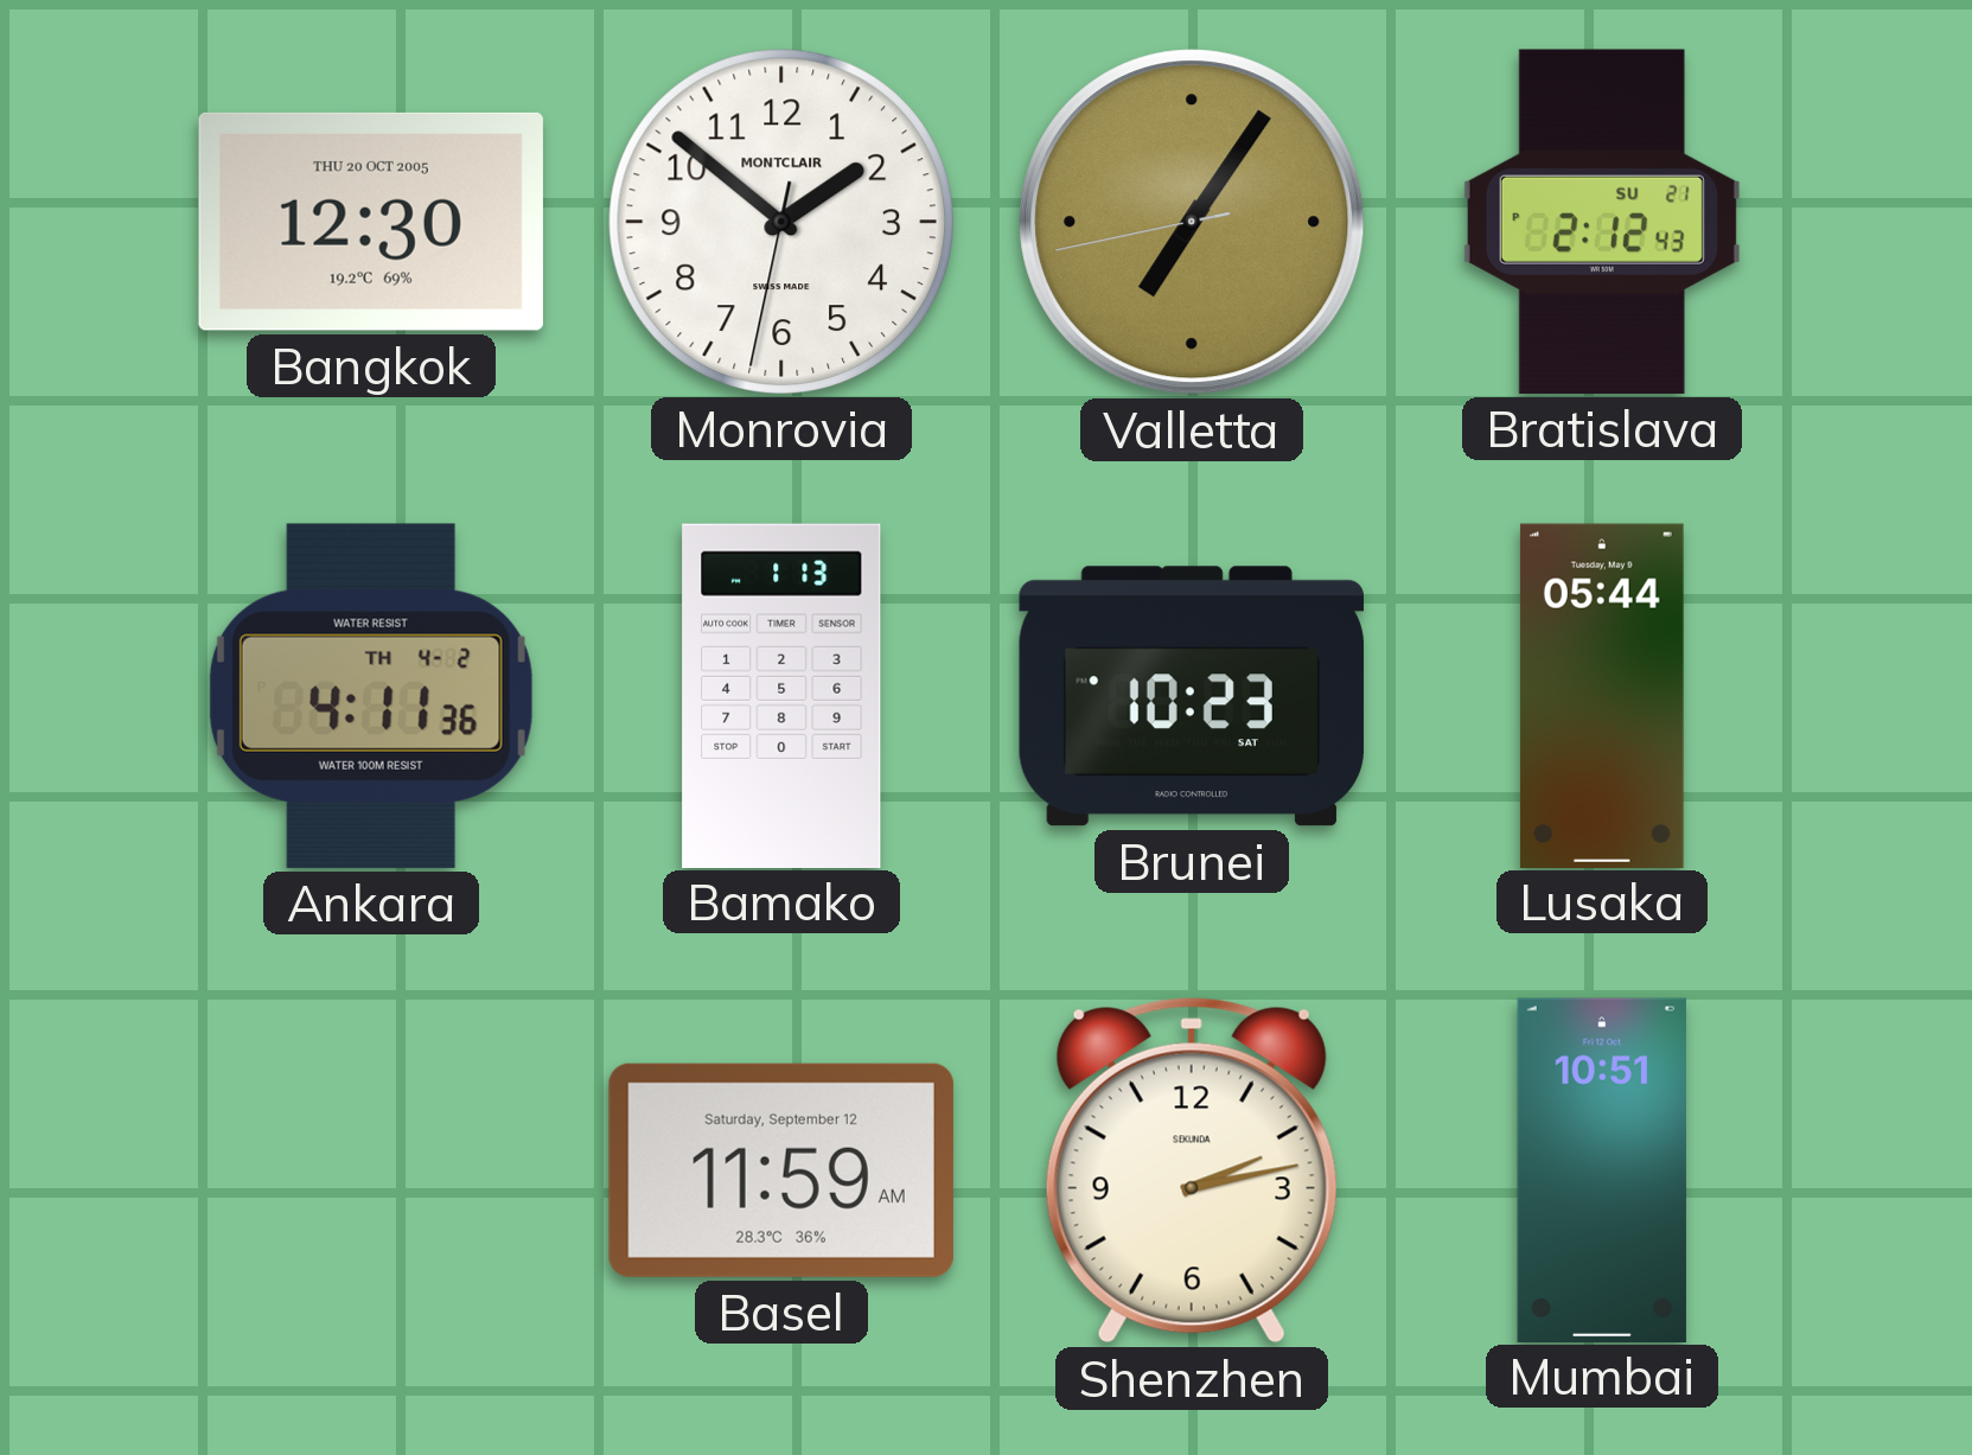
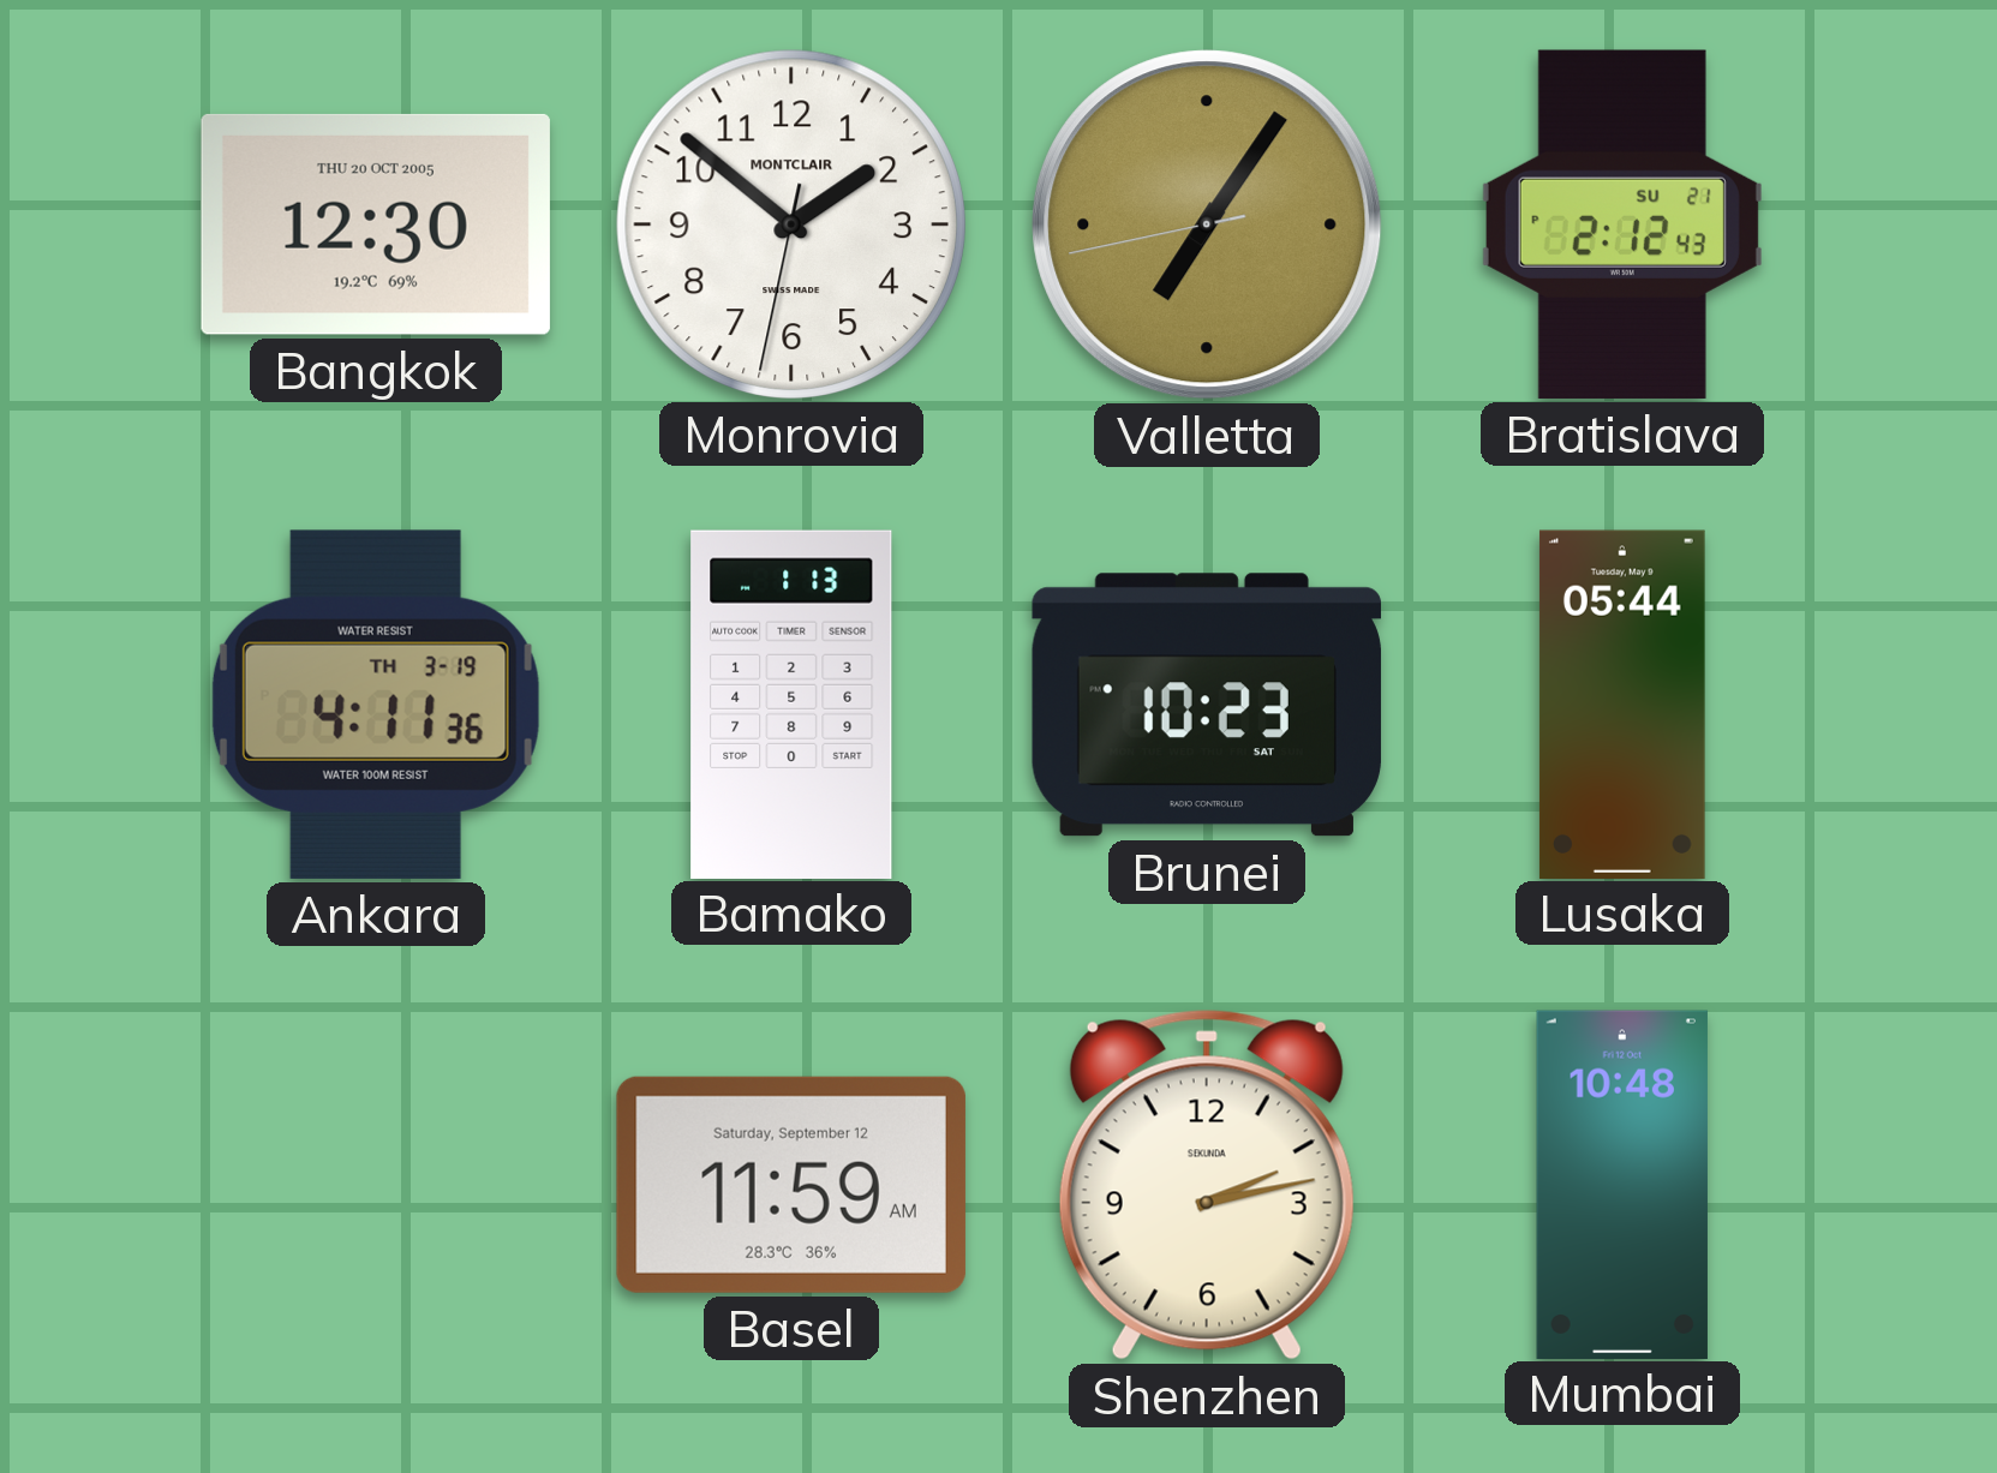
Ankara date: TH 4-2 -> TH 3-19
Mumbai: 10:51 -> 10:48
